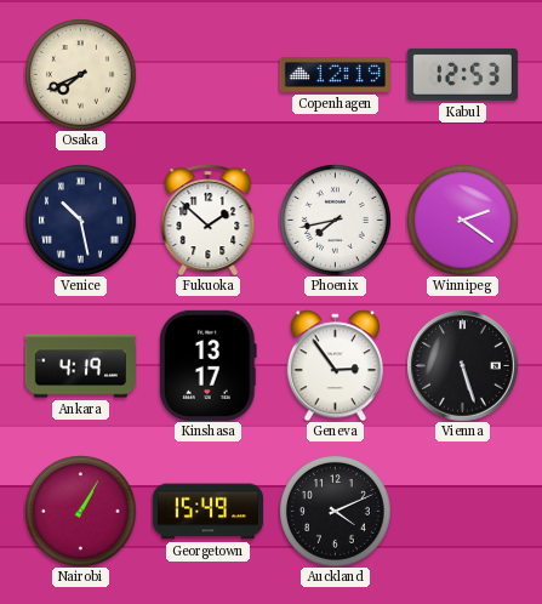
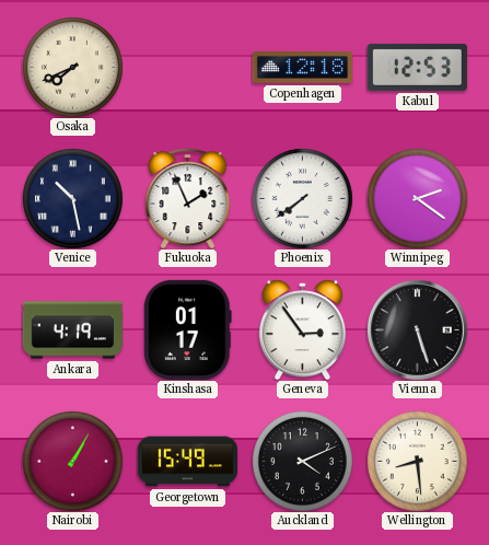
Copenhagen: 12:19 -> 12:18
Fukuoka: 1:52 -> 1:56
Phoenix: 7:43 -> 7:39
Kinshasa: 13:17 -> 01:17
Wellington: none -> 8:29
